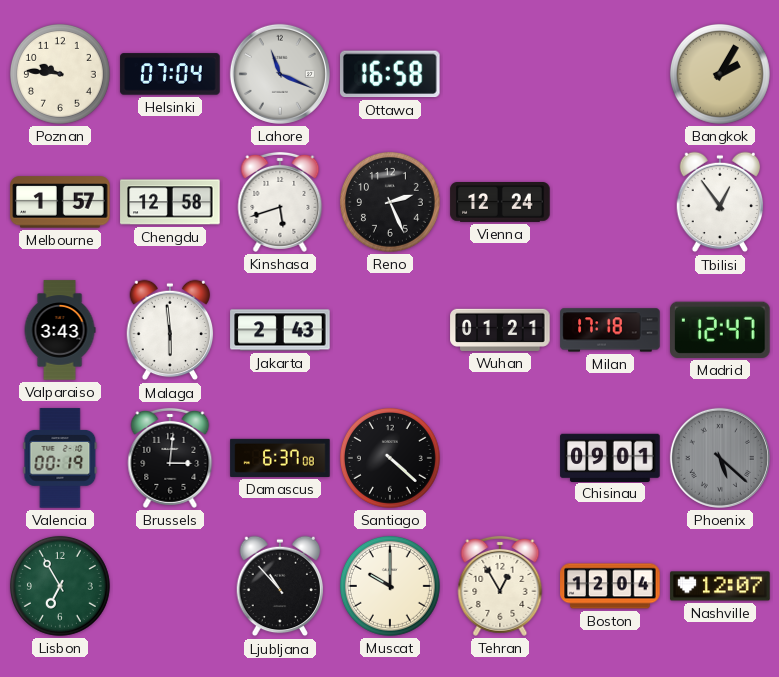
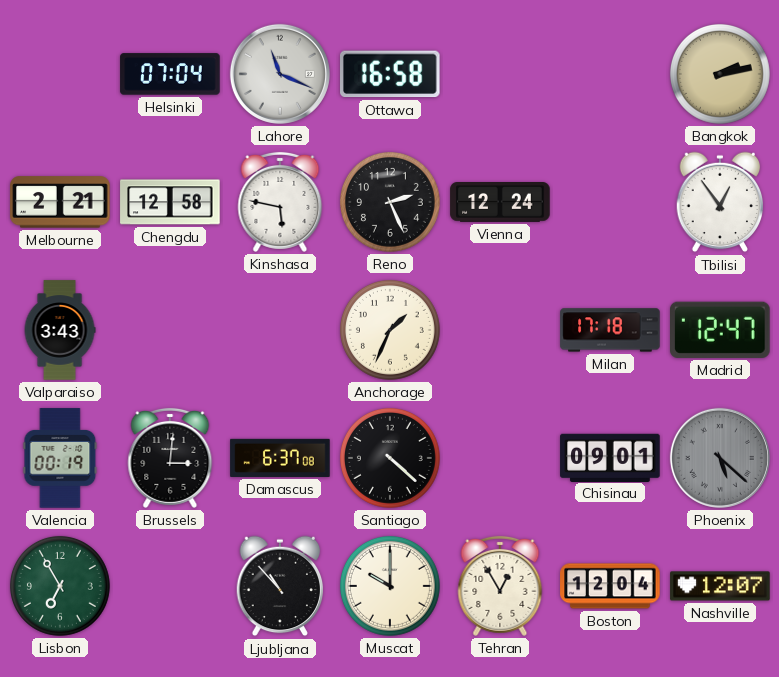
Poznan: 9:46 -> none
Bangkok: 2:05 -> 2:13
Melbourne: 1:57 -> 2:21
Kinshasa: 5:42 -> 5:47
Malaga: 5:59 -> none
Jakarta: 2:43 -> none
Anchorage: none -> 1:34
Wuhan: 01:21 -> none
